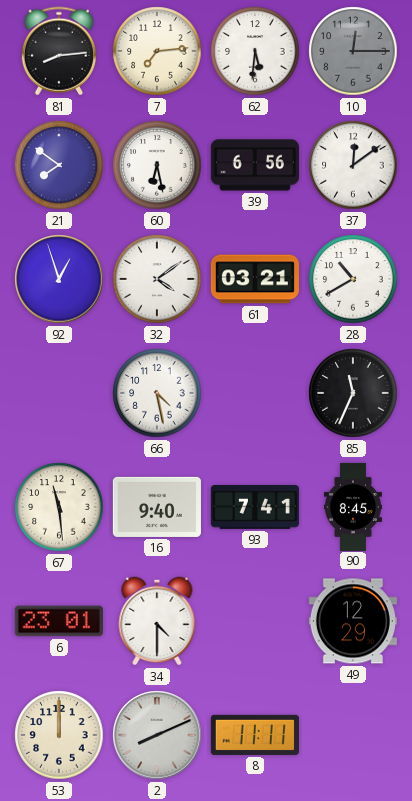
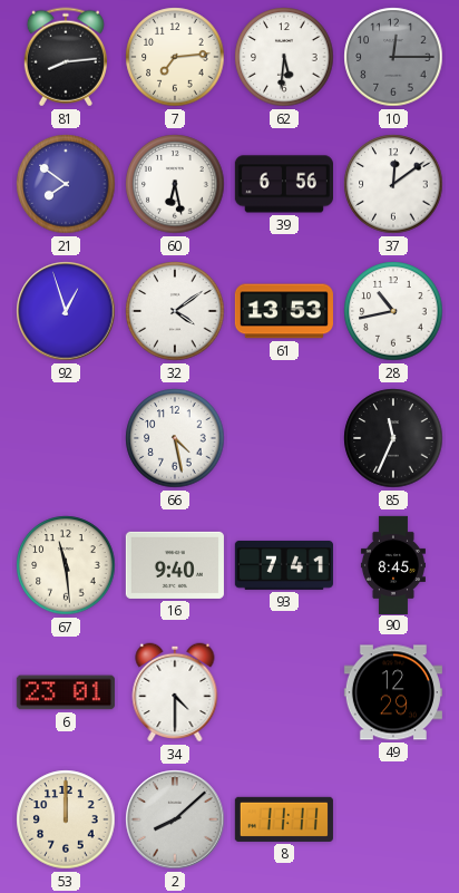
61: 03:21 -> 13:53
28: 10:40 -> 10:43
2: 8:11 -> 8:08
